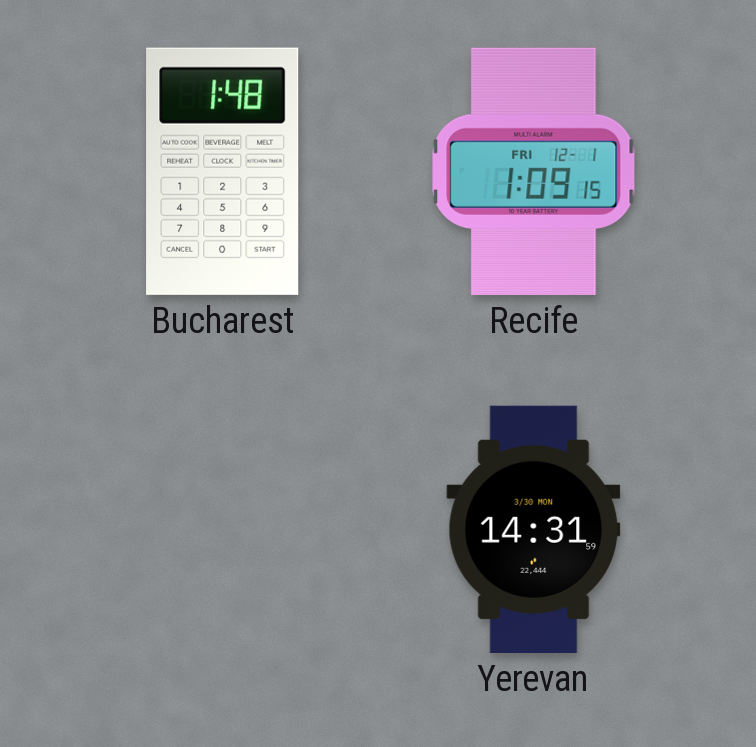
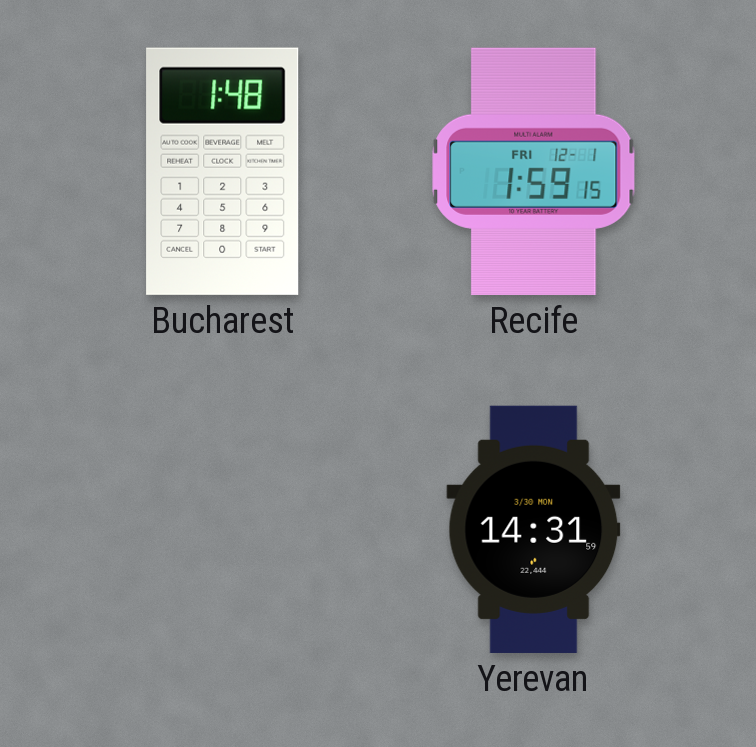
Recife: 1:09 -> 1:59
